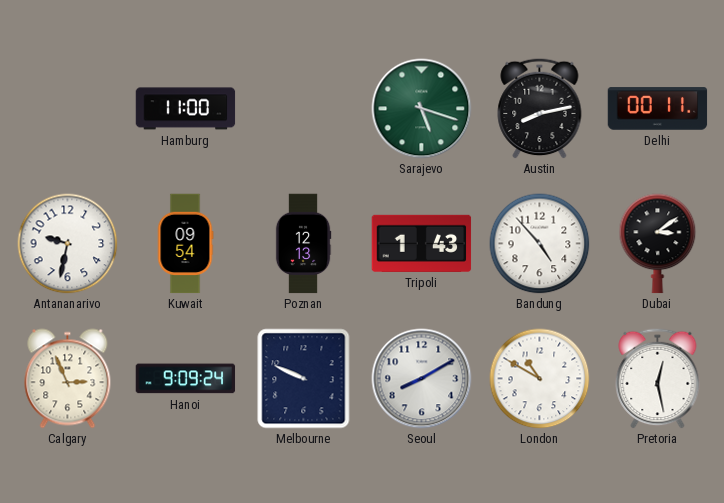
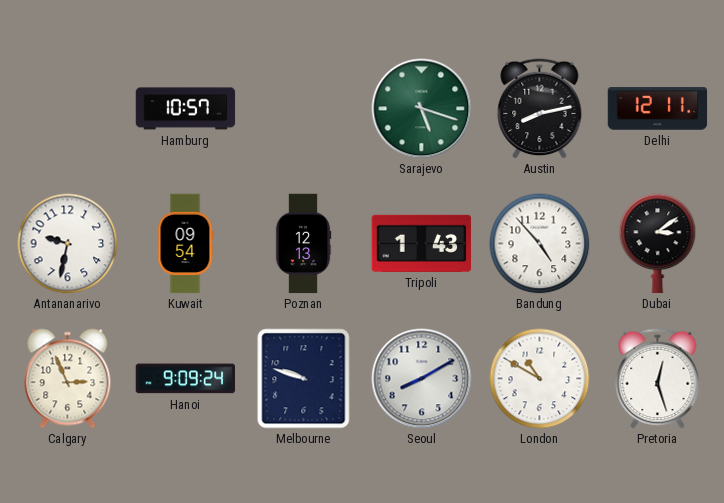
Hamburg: 11:00 -> 10:57
Delhi: 00:11 -> 12:11
Melbourne: 9:49 -> 9:48
Pretoria: 12:28 -> 12:27
